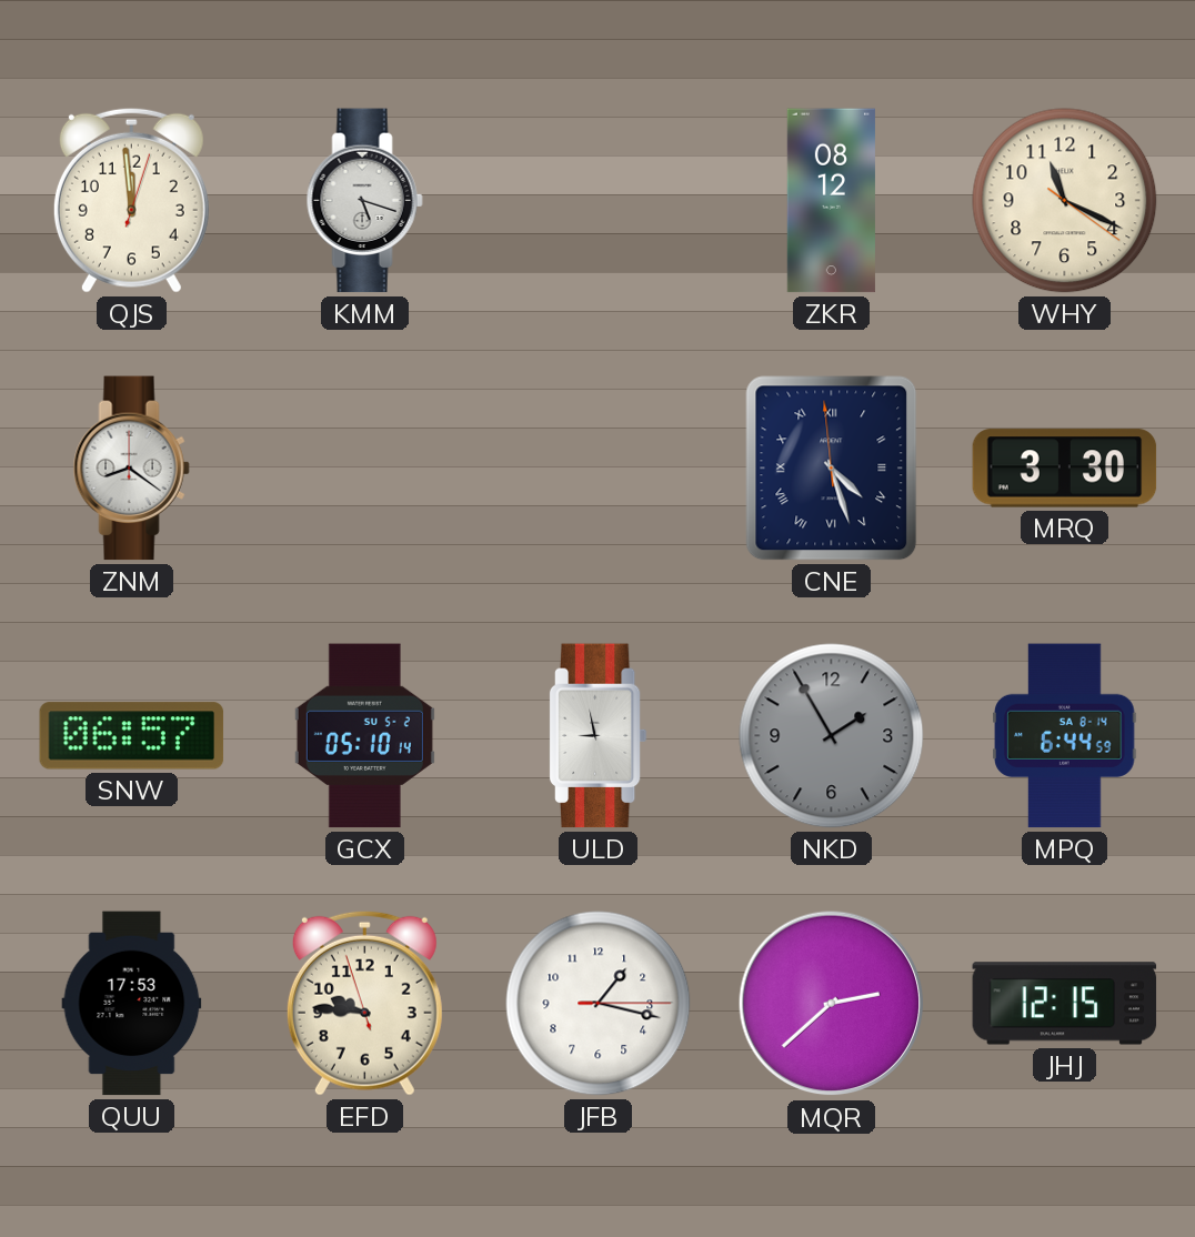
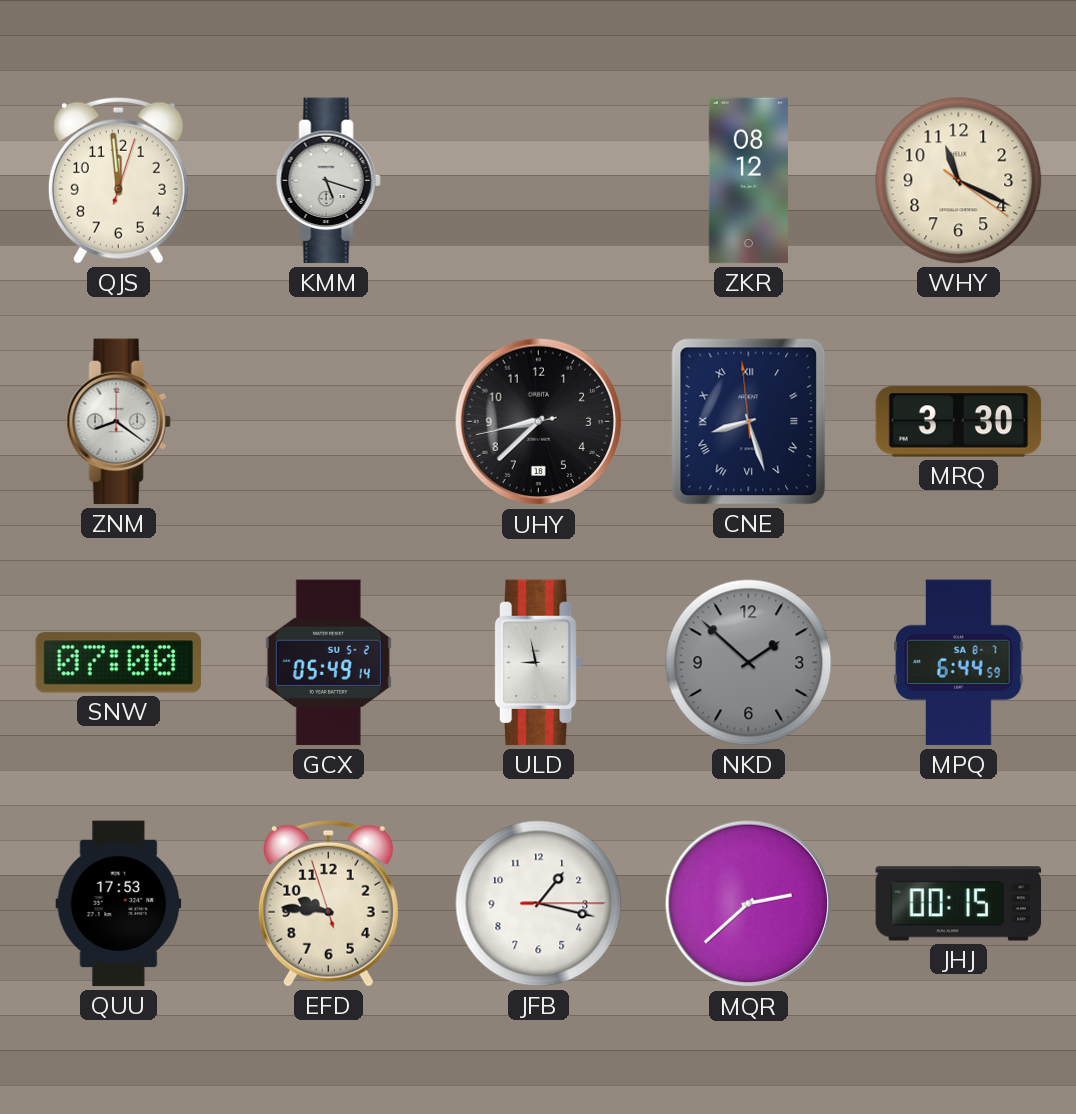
UHY: none -> 8:37
CNE: 4:26 -> 8:26
SNW: 06:57 -> 07:00
GCX: 05:10 -> 05:49
NKD: 1:55 -> 1:52
MPQ date: SA 8-14 -> SA 8-7
JHJ: 12:15 -> 00:15
